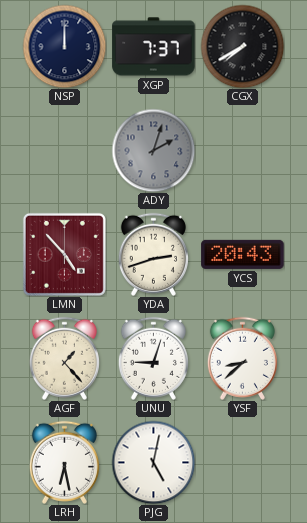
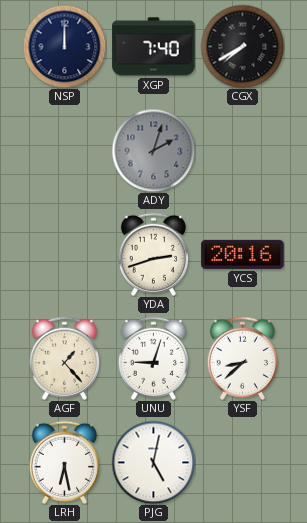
XGP: 7:37 -> 7:40
LMN: 4:53 -> none
YCS: 20:43 -> 20:16
